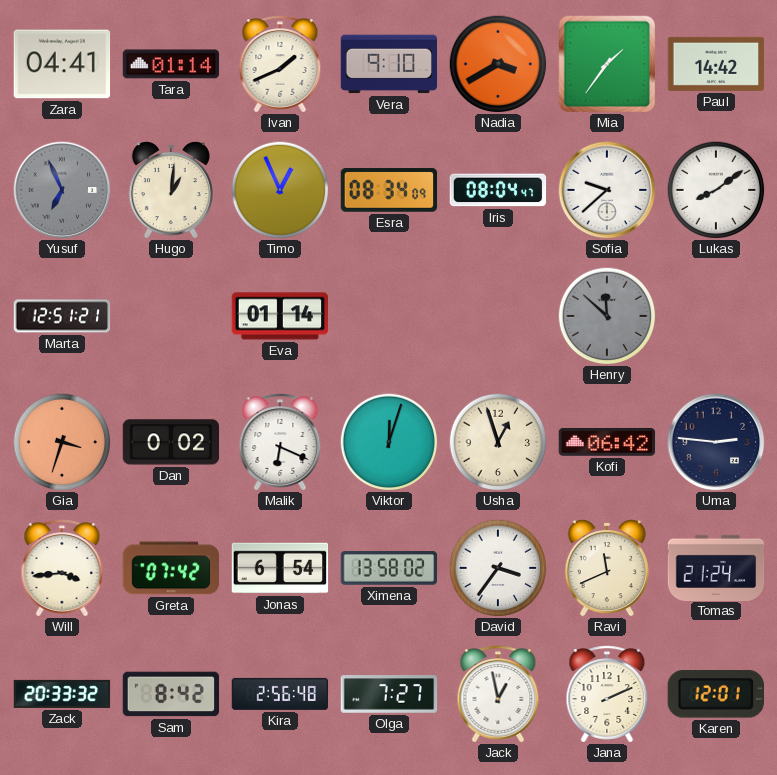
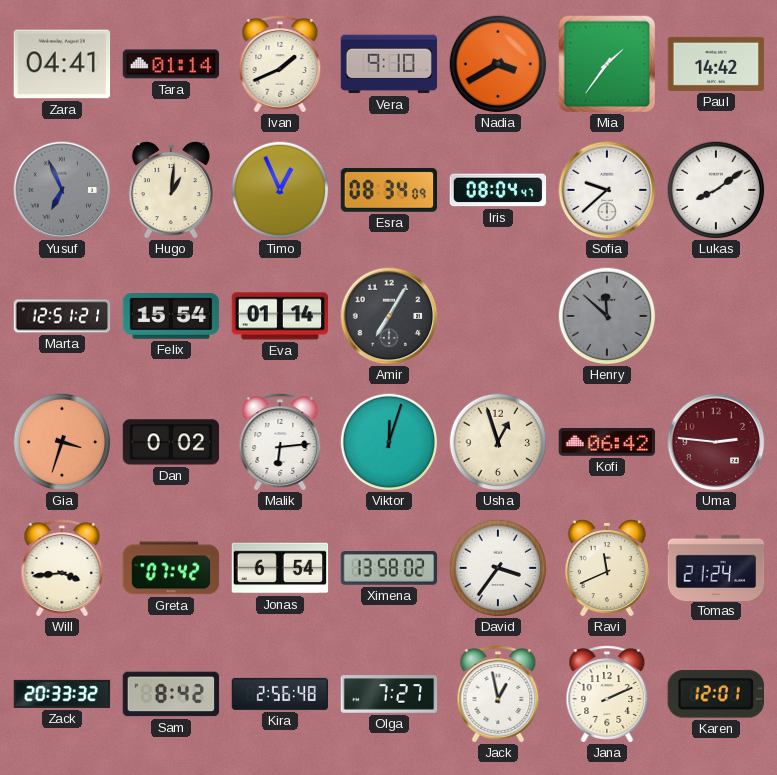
Felix: none -> 15:54
Amir: none -> 7:05
Malik: 6:19 -> 6:14
Uma dial: navy -> burgundy
